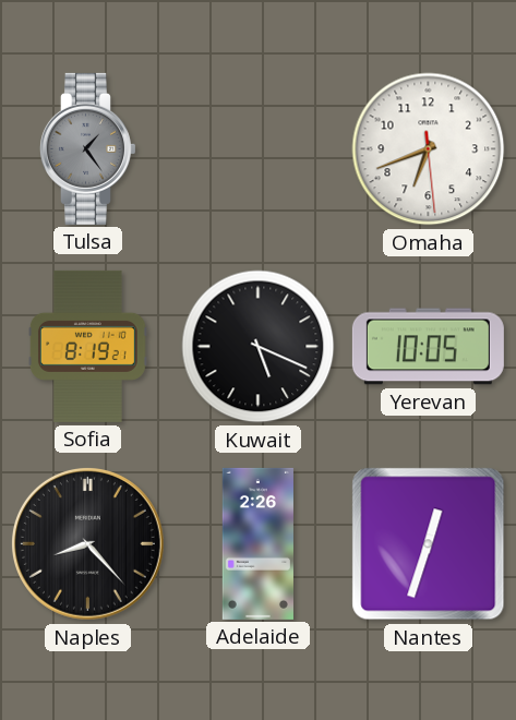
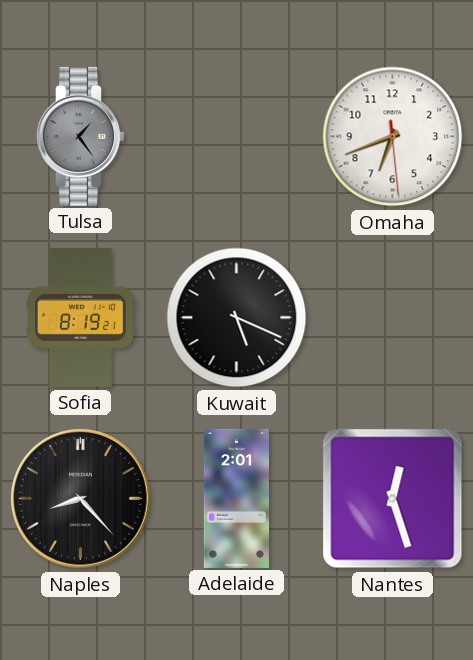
Yerevan: 10:05 -> none
Adelaide: 2:26 -> 2:01
Nantes: 12:33 -> 12:27
